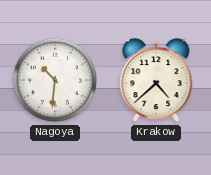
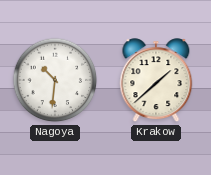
Krakow: 4:38 -> 1:38
